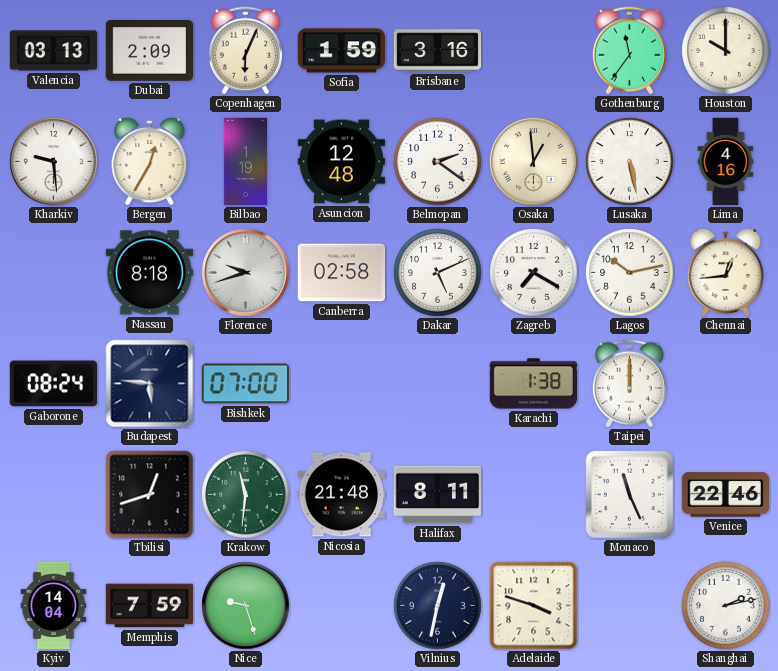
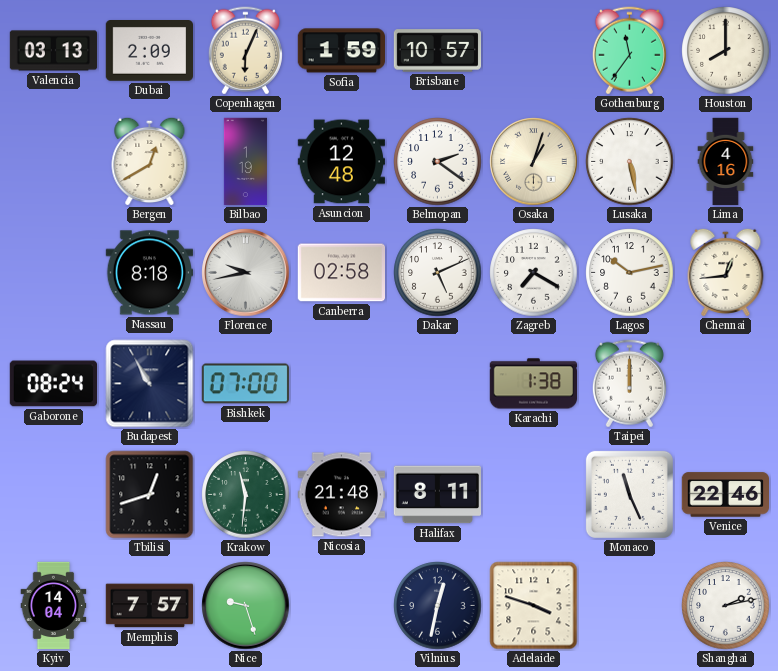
Brisbane: 3:16 -> 10:57
Houston: 10:00 -> 8:00
Kharkiv: 9:29 -> none
Bergen: 12:35 -> 12:40
Osaka: 12:59 -> 1:03
Florence: 9:42 -> 9:43
Budapest: 5:46 -> 10:55
Memphis: 7:59 -> 7:57
